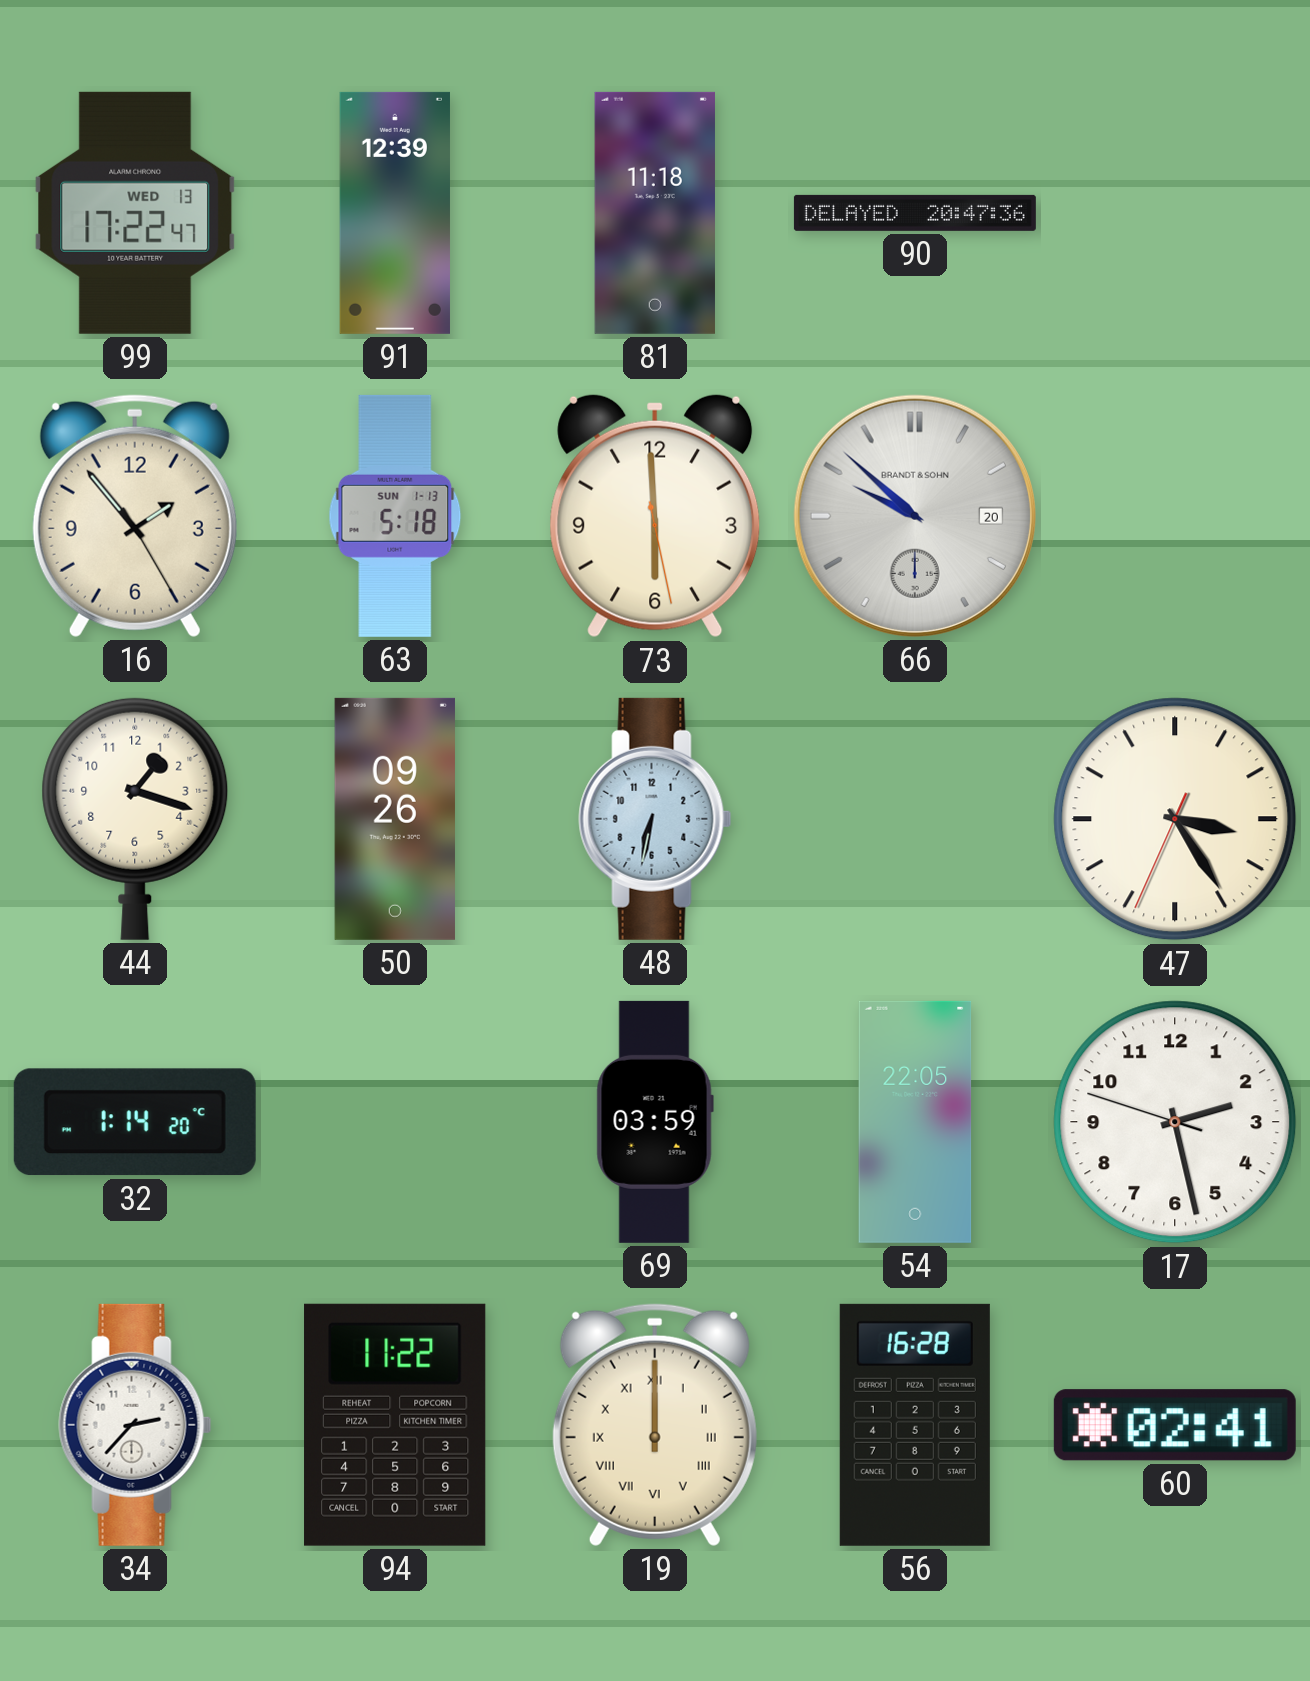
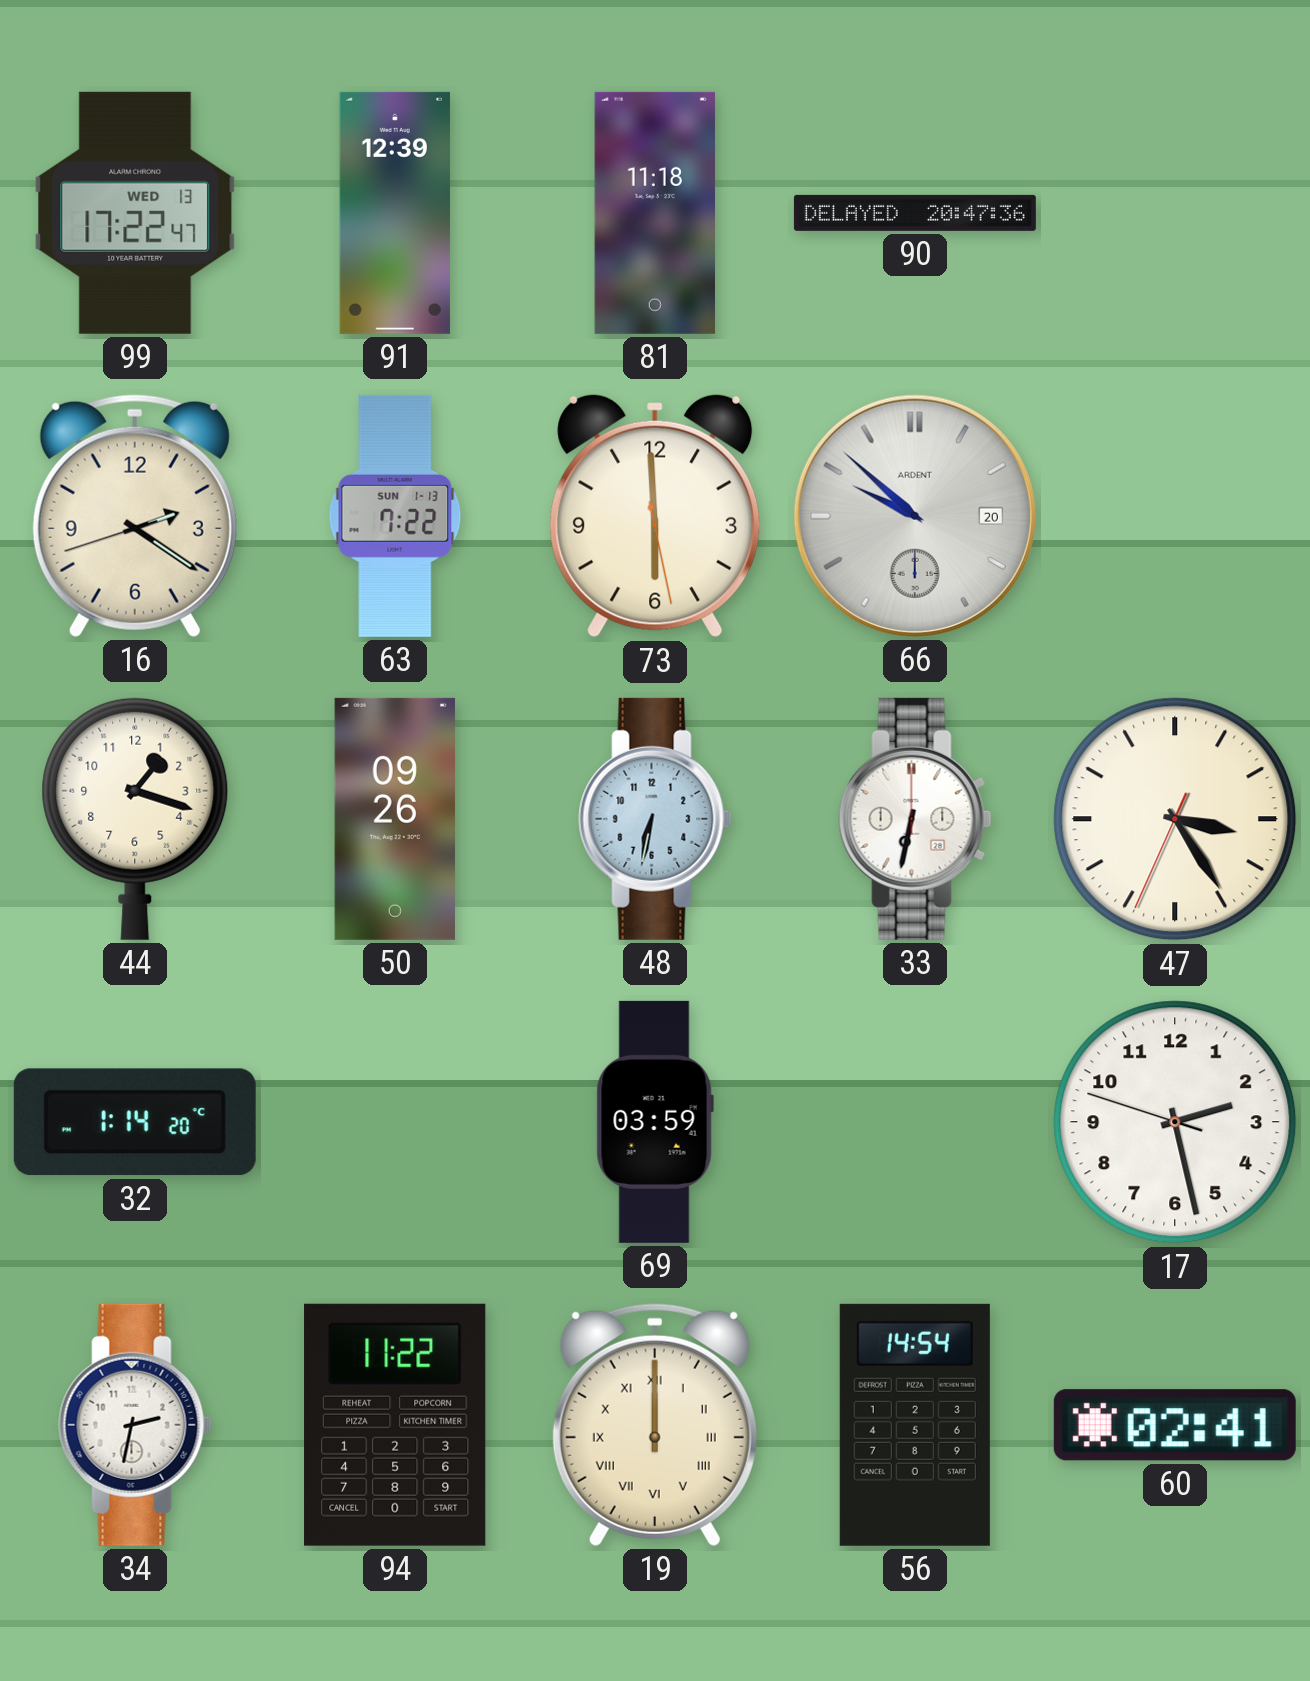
16: 1:53 -> 2:20
63: 5:18 -> 7:22
66 brand: BRANDT & SOHN -> ARDENT
33: none -> 6:32
54: 22:05 -> none
34: 2:37 -> 2:32
56: 16:28 -> 14:54
